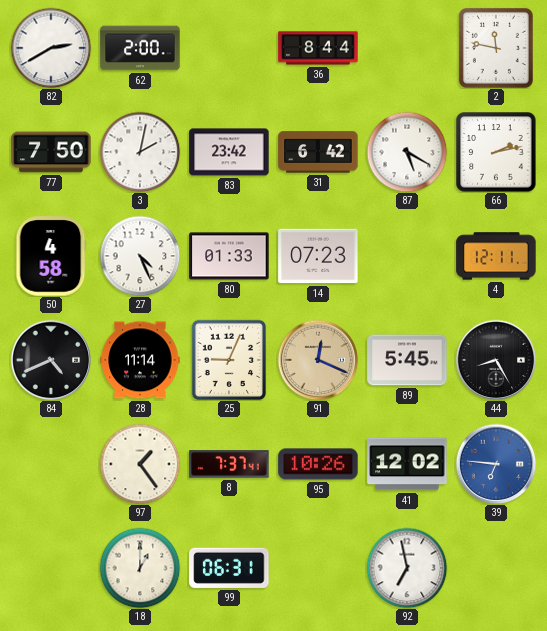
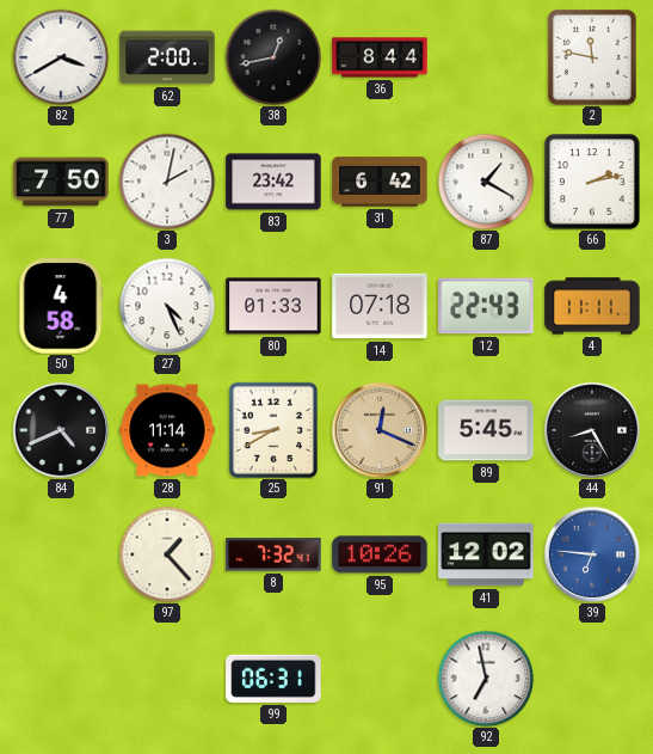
82: 2:40 -> 3:40
38: none -> 12:43
87: 5:20 -> 1:20
14: 07:23 -> 07:18
12: none -> 22:43
4: 12:11 -> 11:11
25: 9:04 -> 8:40
97: 1:24 -> 1:23
8: 7:37 -> 7:32
18: 1:00 -> none
